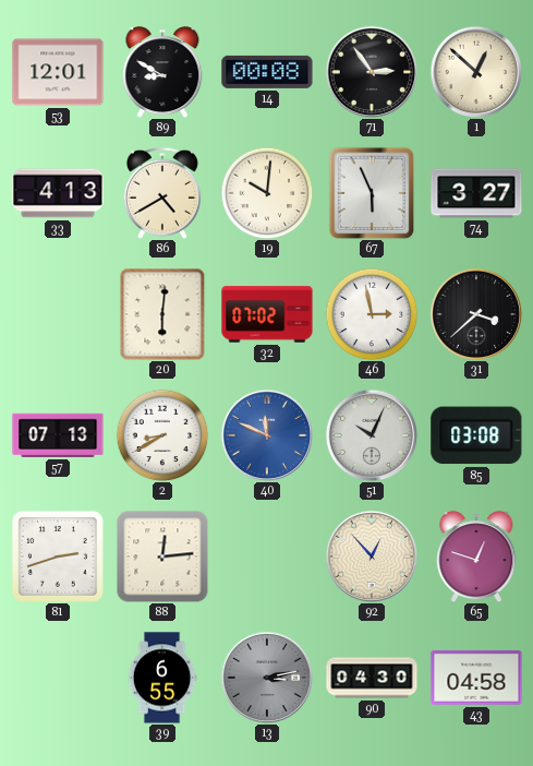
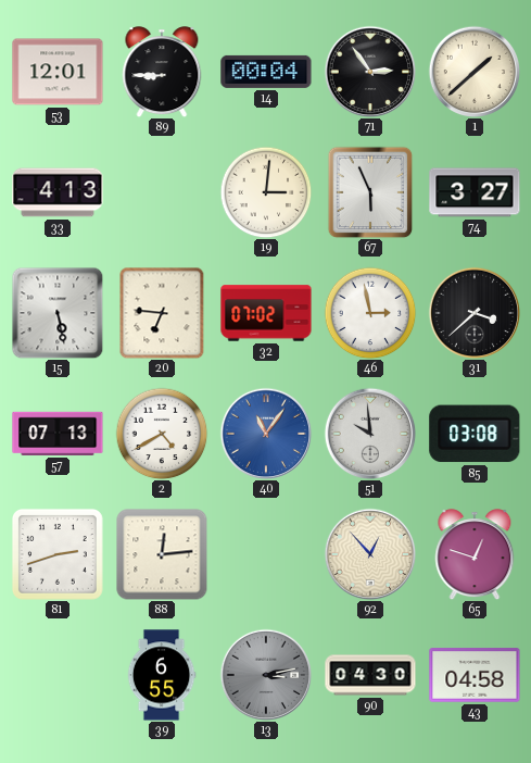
89: 8:50 -> 8:45
14: 00:08 -> 00:04
1: 12:52 -> 1:38
86: 4:40 -> none
19: 10:01 -> 3:01
15: none -> 5:28
20: 6:01 -> 6:46
2: 8:40 -> 4:40
40: 11:49 -> 11:06
51: 10:04 -> 9:59
